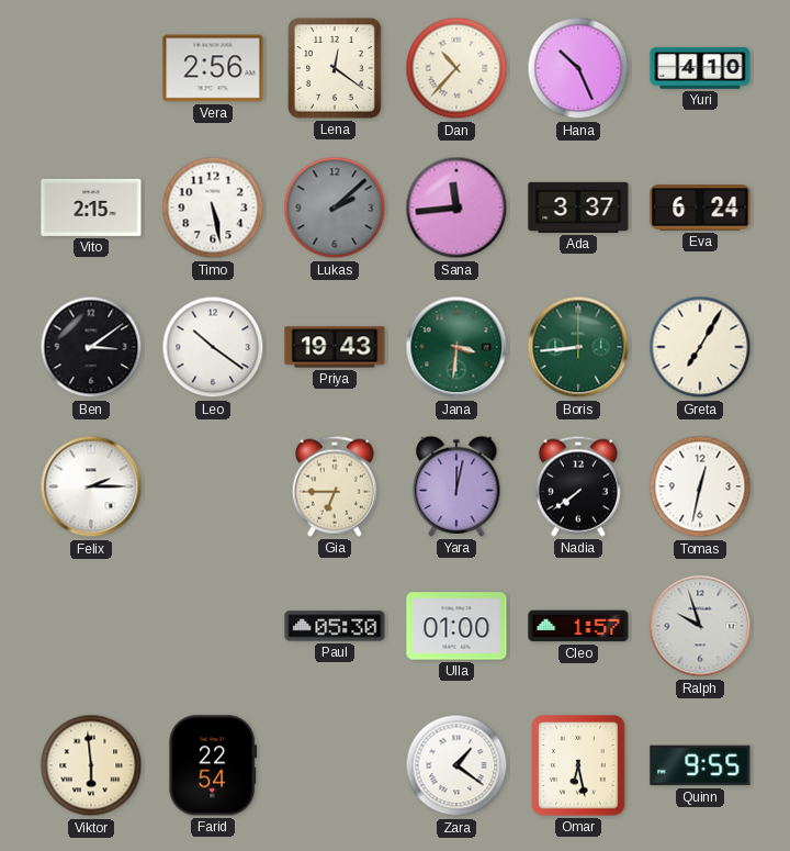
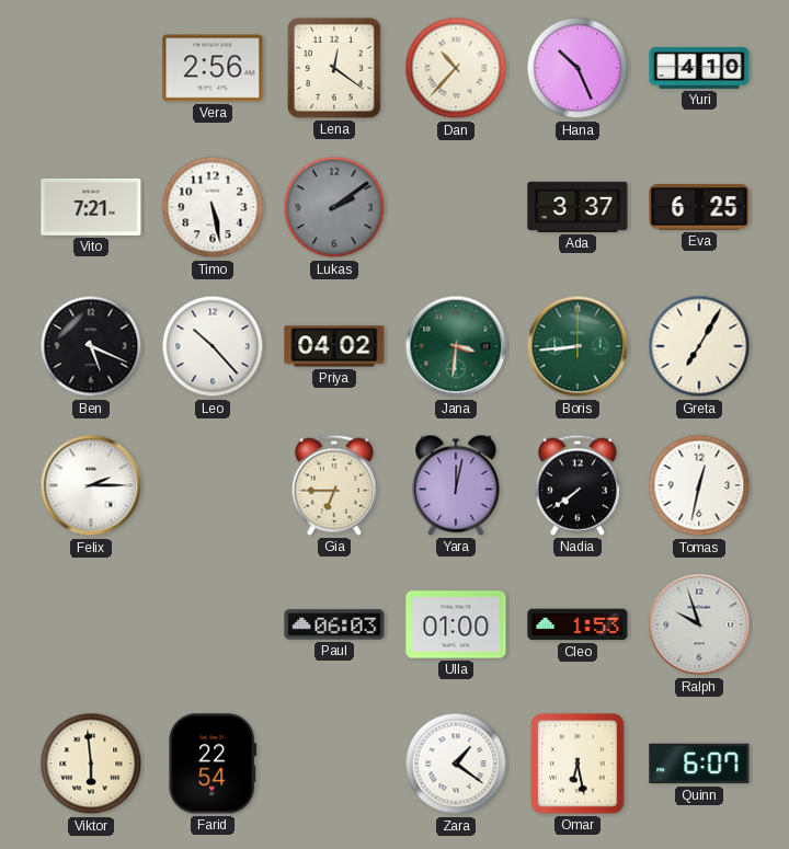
Vito: 2:15 -> 7:21
Lukas: 2:08 -> 2:09
Sana: 11:44 -> none
Eva: 6:24 -> 6:25
Ben: 3:09 -> 5:19
Leo: 10:21 -> 10:23
Priya: 19:43 -> 04:02
Paul: 05:30 -> 06:03
Cleo: 1:57 -> 1:53
Quinn: 9:55 -> 6:07
